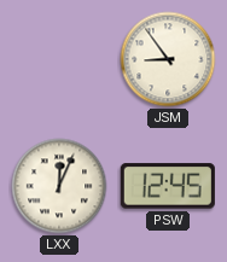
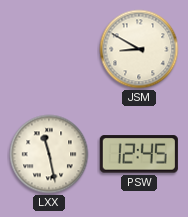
JSM: 8:54 -> 8:50
LXX: 12:04 -> 11:28
